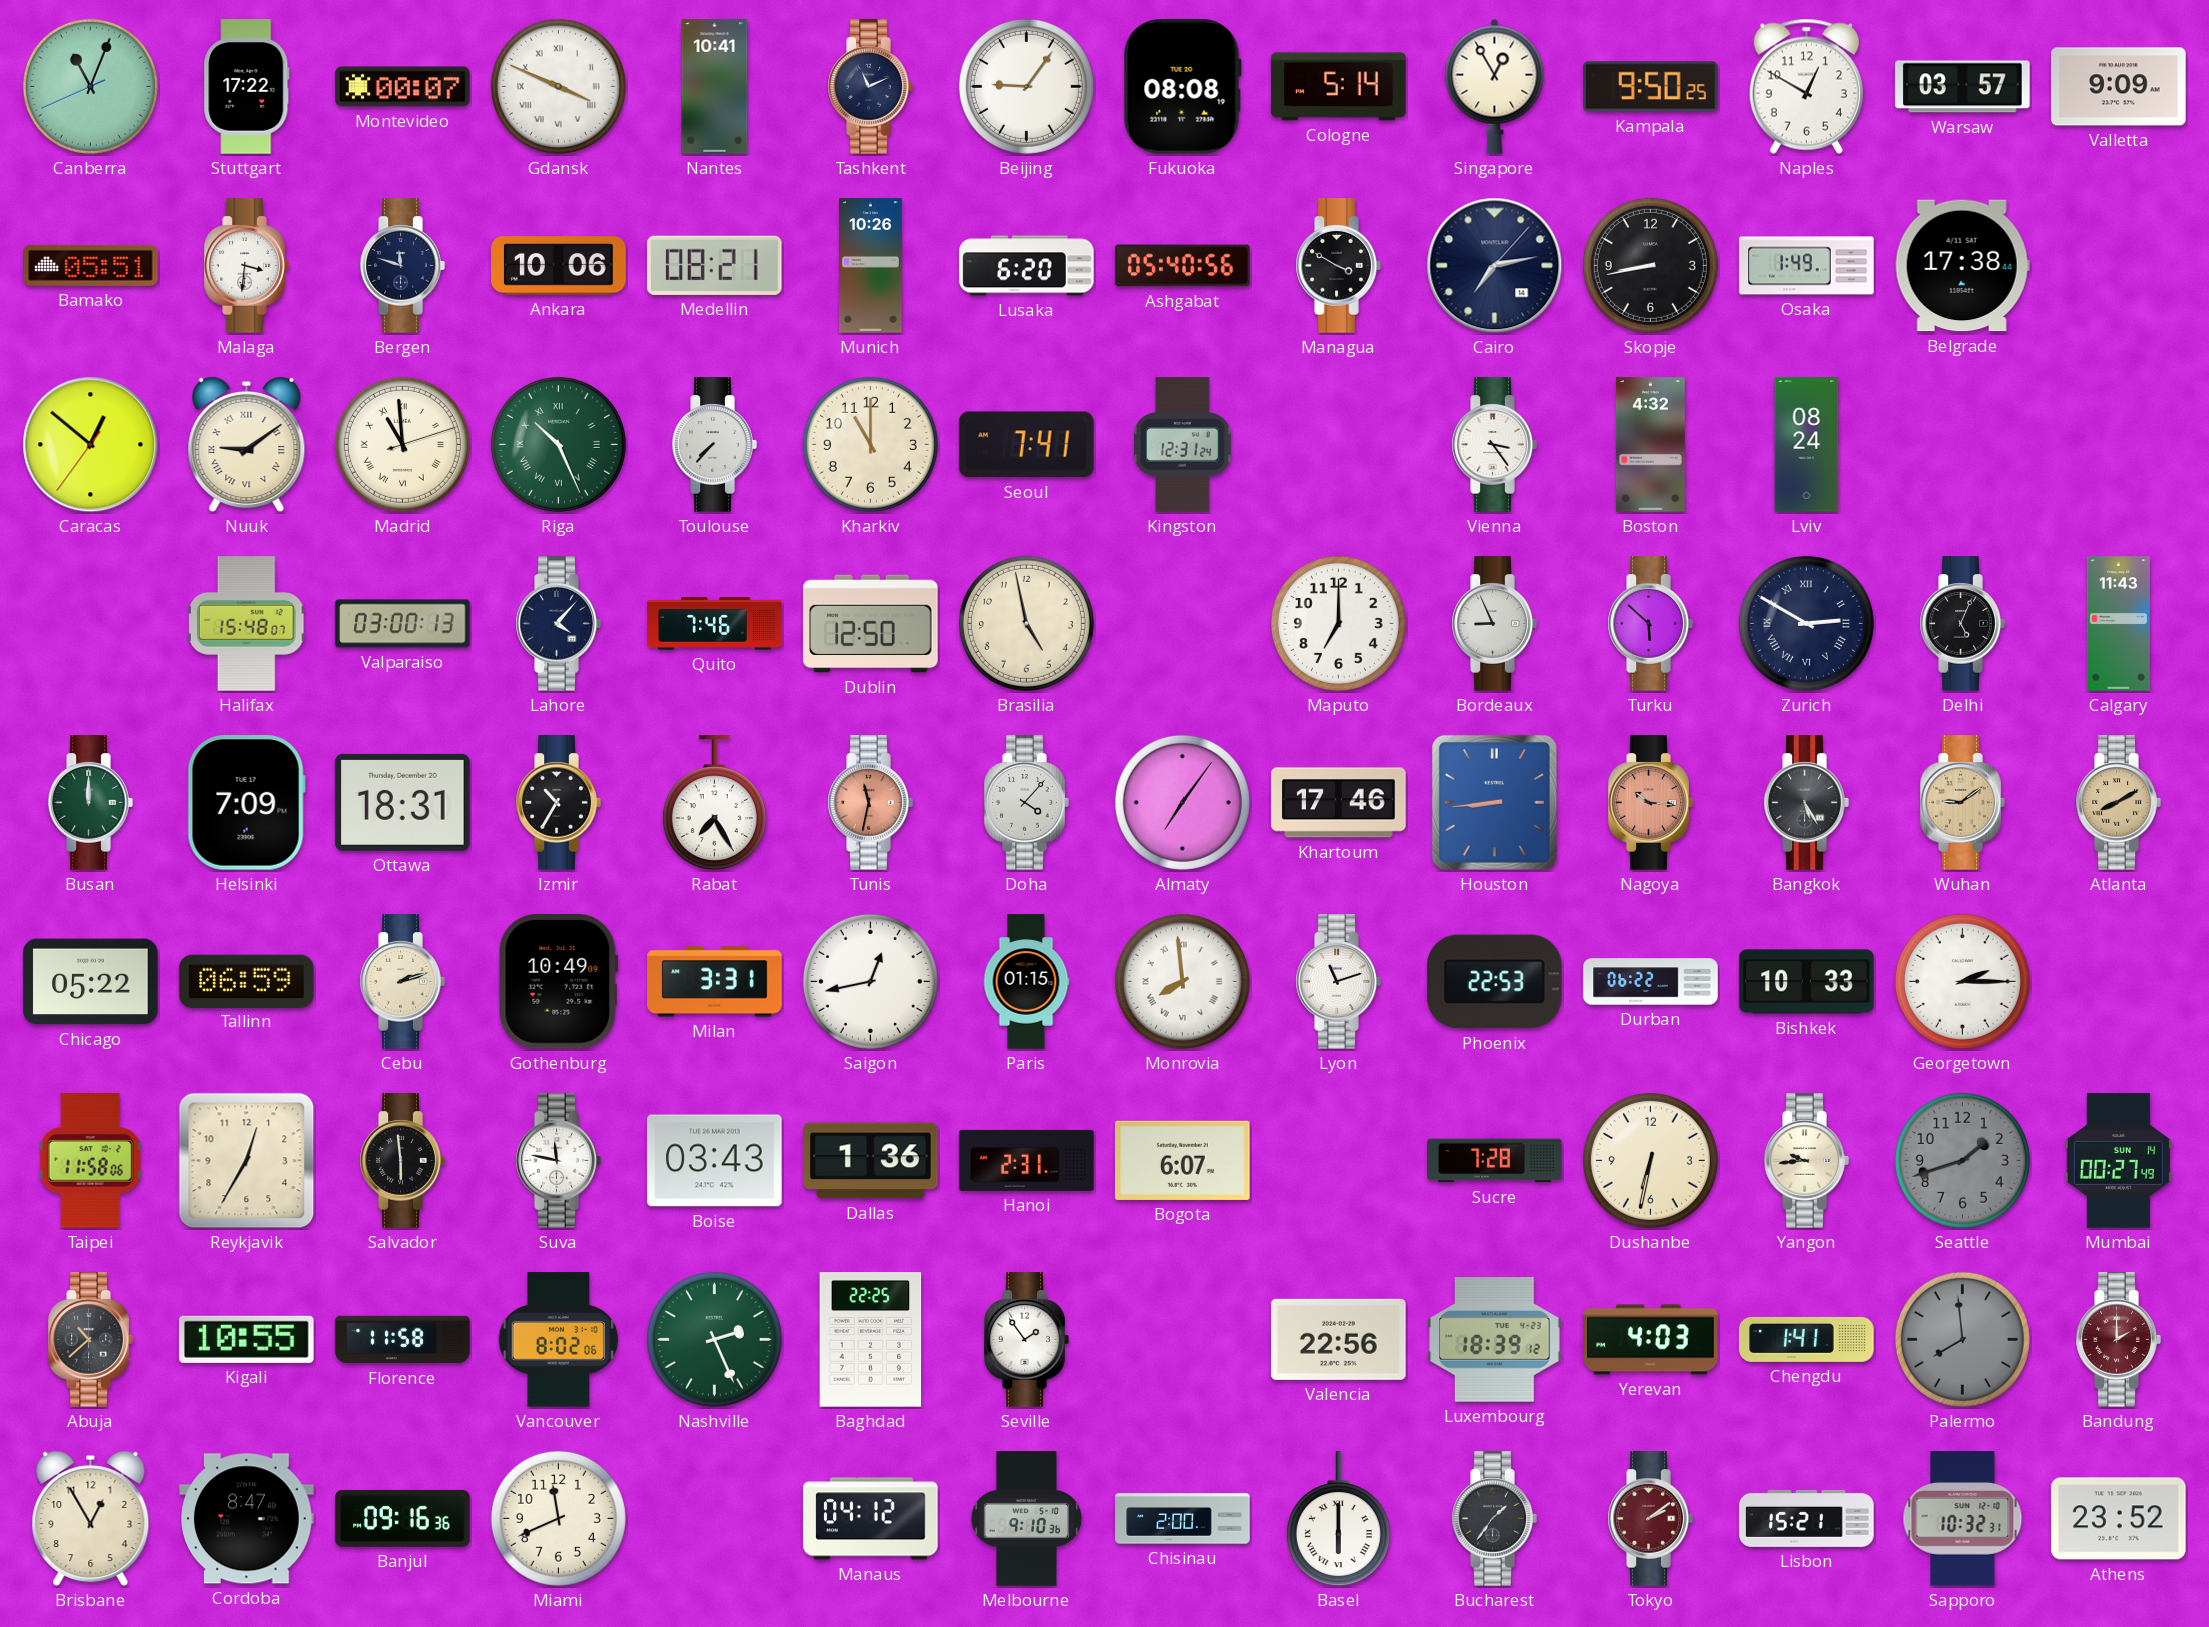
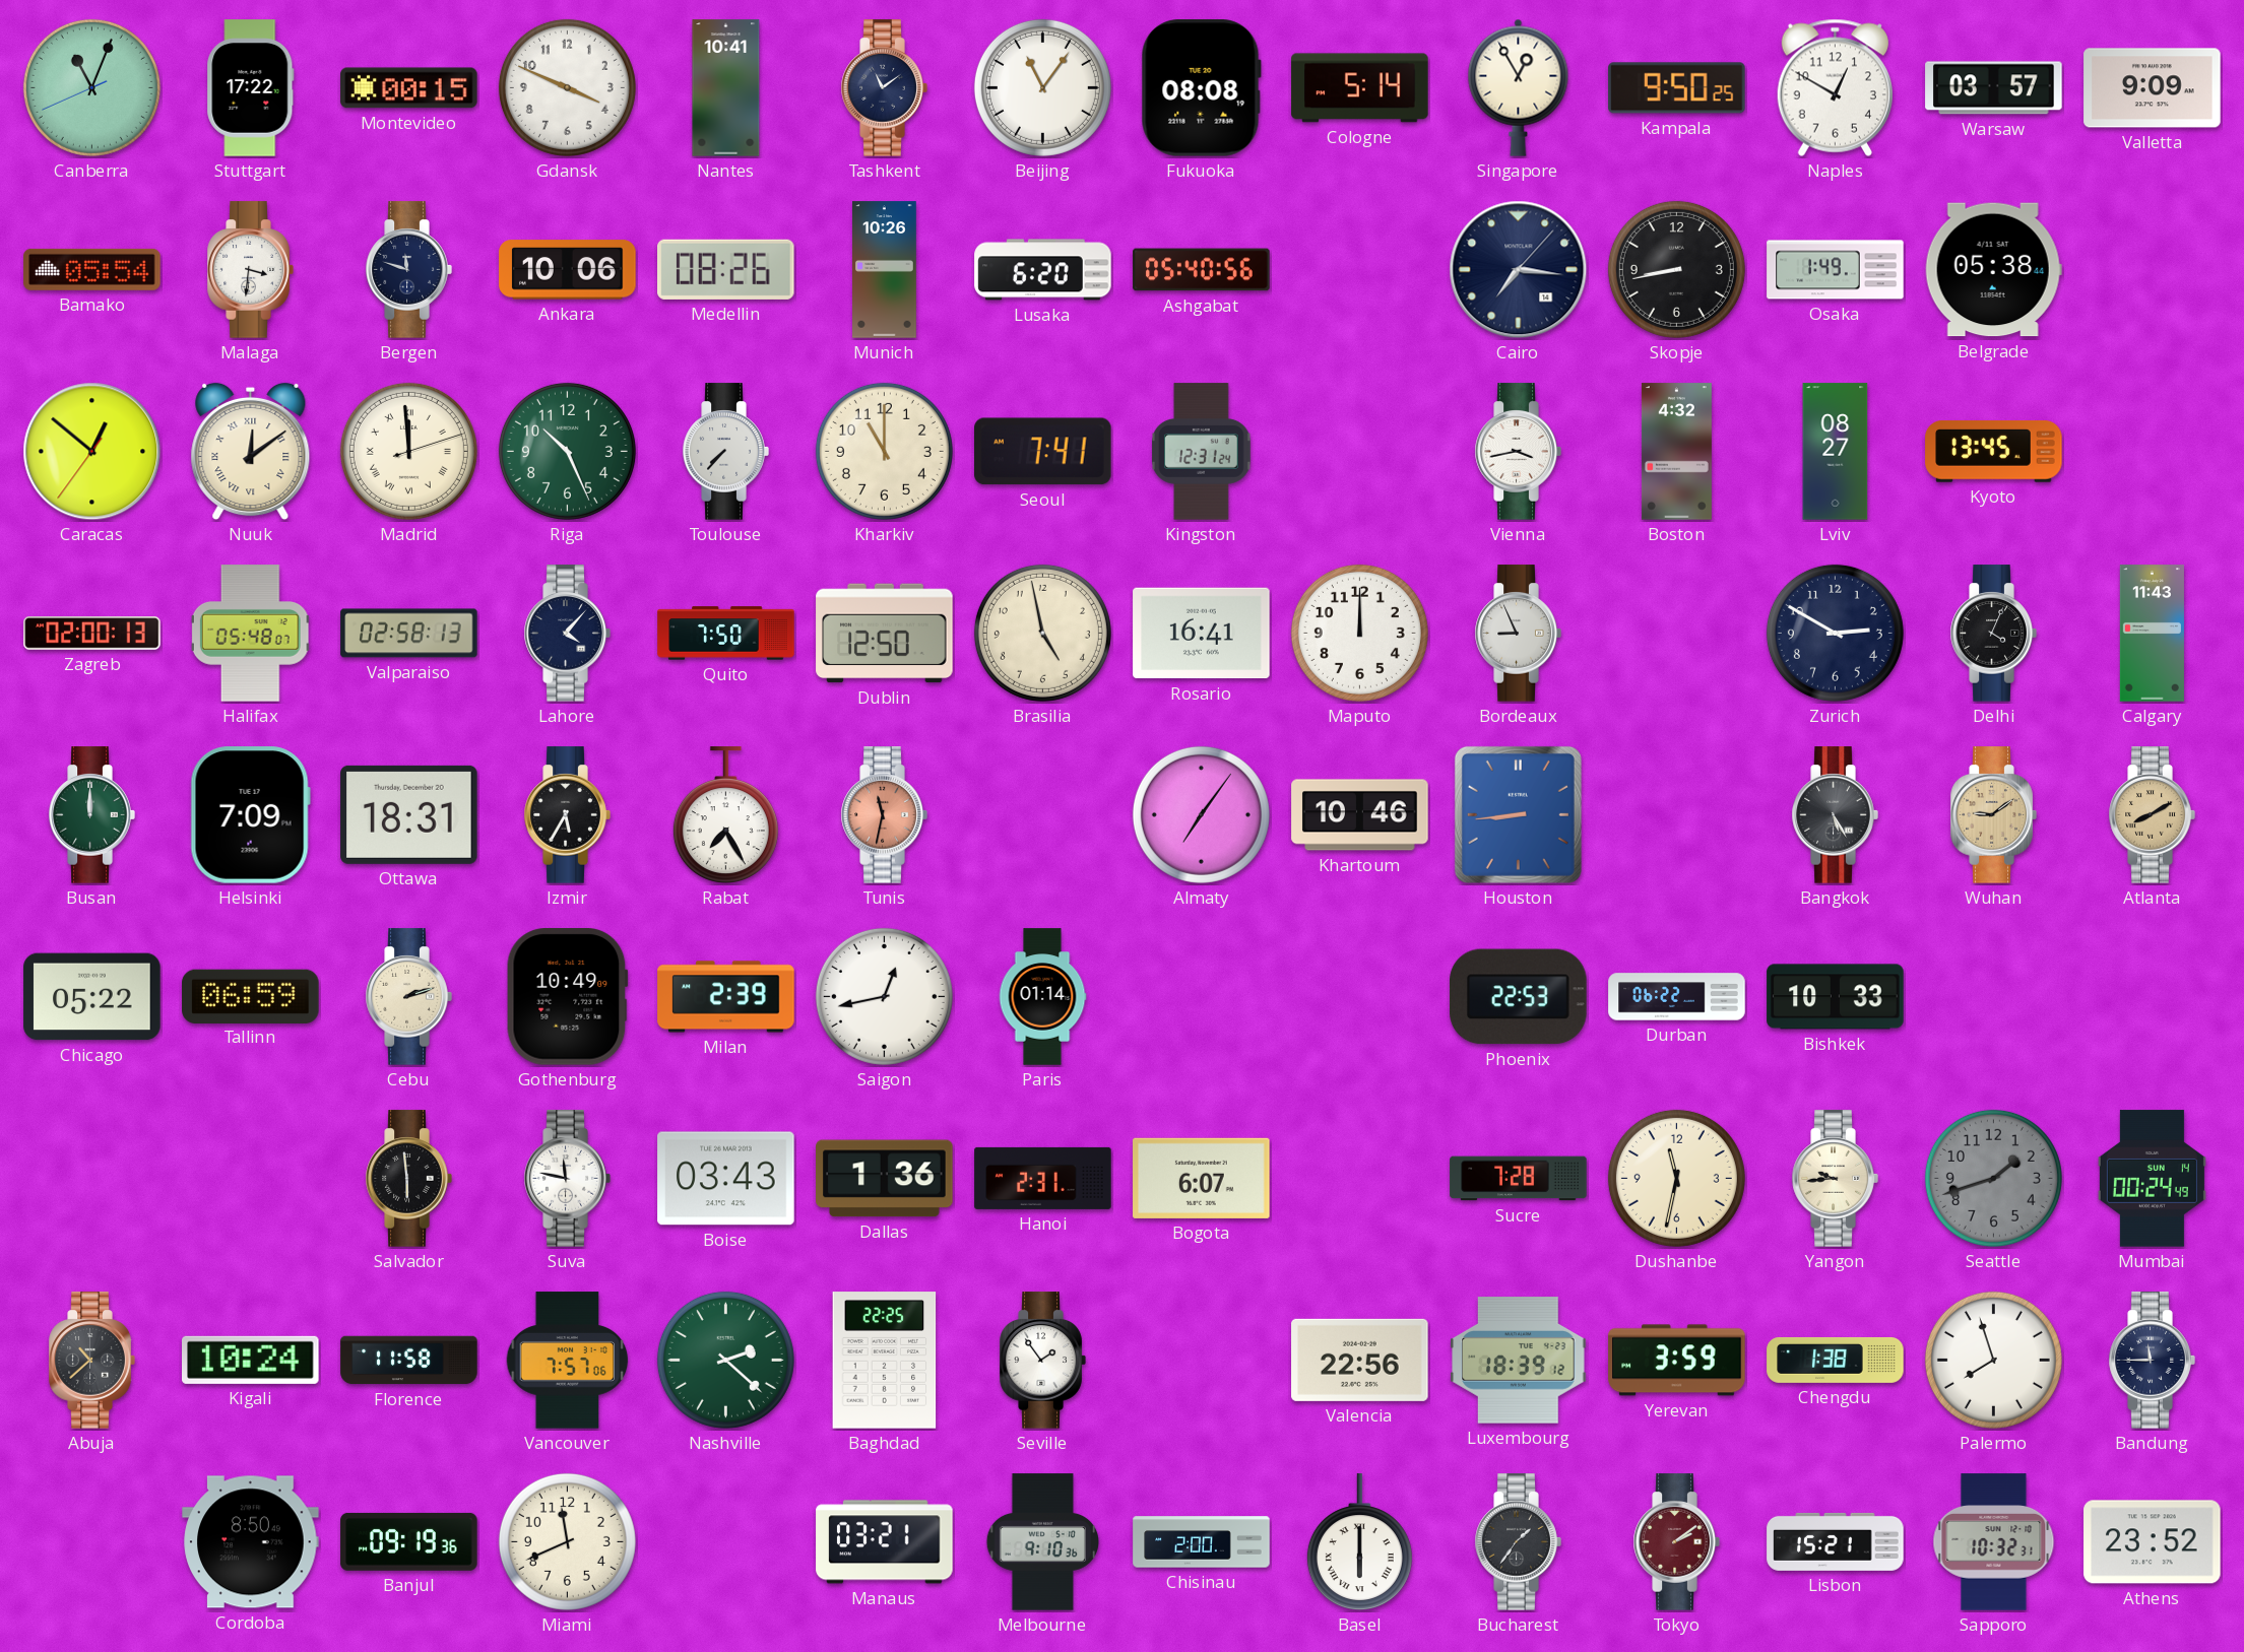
Montevideo: 00:07 -> 00:15
Gdansk numerals: Roman -> Arabic
Tashkent: 11:11 -> 11:09
Beijing: 9:06 -> 11:06
Bamako: 05:51 -> 05:54
Medellin: 08:21 -> 08:26
Managua: 3:50 -> none
Cairo: 7:13 -> 7:16
Belgrade: 17:38 -> 05:38
Nuuk: 9:09 -> 12:09
Madrid: 10:59 -> 11:59
Riga numerals: Roman -> Arabic
Vienna: 3:24 -> 3:43
Lviv: 08:24 -> 08:27
Kyoto: none -> 13:45
Zagreb: none -> 02:00
Halifax: 15:48 -> 05:48
Valparaiso: 03:00 -> 02:58
Quito: 7:46 -> 7:50
Rosario: none -> 16:41
Maputo: 7:00 -> 12:00
Turku: 5:52 -> none
Zurich numerals: Roman -> Arabic
Delhi: 5:04 -> 4:04
Izmir: 10:35 -> 5:35
Doha: 4:07 -> none
Khartoum: 17:46 -> 10:46
Nagoya: 10:16 -> none
Milan: 3:31 -> 2:39
Paris: 01:15 -> 01:14
Monrovia: 7:59 -> none
Lyon: 11:12 -> none
Georgetown: 2:15 -> none
Taipei: 11:58 -> none
Reykjavik: 12:35 -> none
Dushanbe: 6:32 -> 11:32
Mumbai: 00:27 -> 00:24
Kigali: 10:55 -> 10:24
Vancouver: 8:02 -> 7:57
Nashville: 2:26 -> 2:22
Yerevan: 4:03 -> 3:59
Chengdu: 1:41 -> 1:38
Palermo: 7:59 -> 7:57
Palermo dial: grey -> white
Bandung: 2:00 -> 11:45
Bandung dial: burgundy -> navy
Brisbane: 12:55 -> none
Cordoba: 8:47 -> 8:50
Banjul: 09:16 -> 09:19
Manaus: 04:12 -> 03:21
